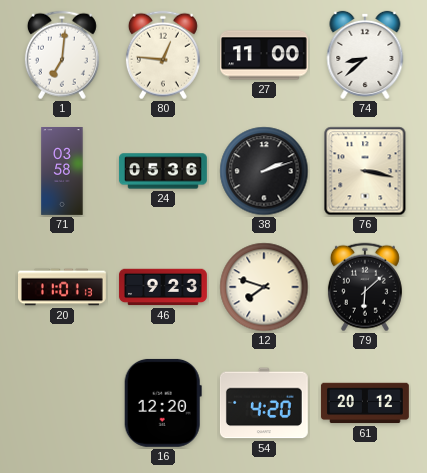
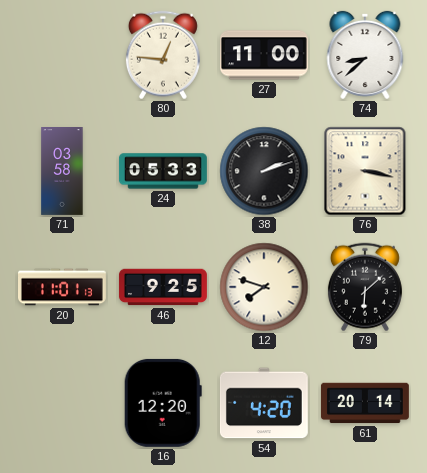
1: 7:01 -> none
24: 05:36 -> 05:33
46: 9:23 -> 9:25
61: 20:12 -> 20:14
